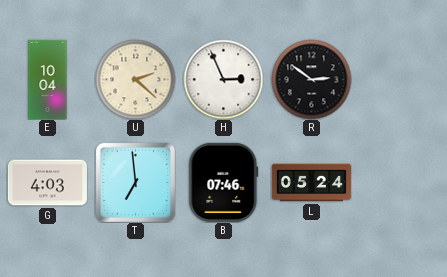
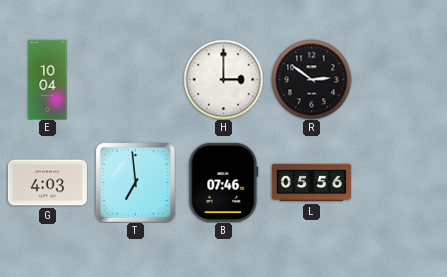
U: 2:22 -> none
H: 2:56 -> 3:00
L: 05:24 -> 05:56
